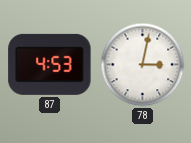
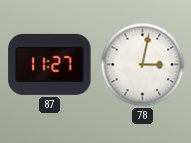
87: 4:53 -> 11:27
